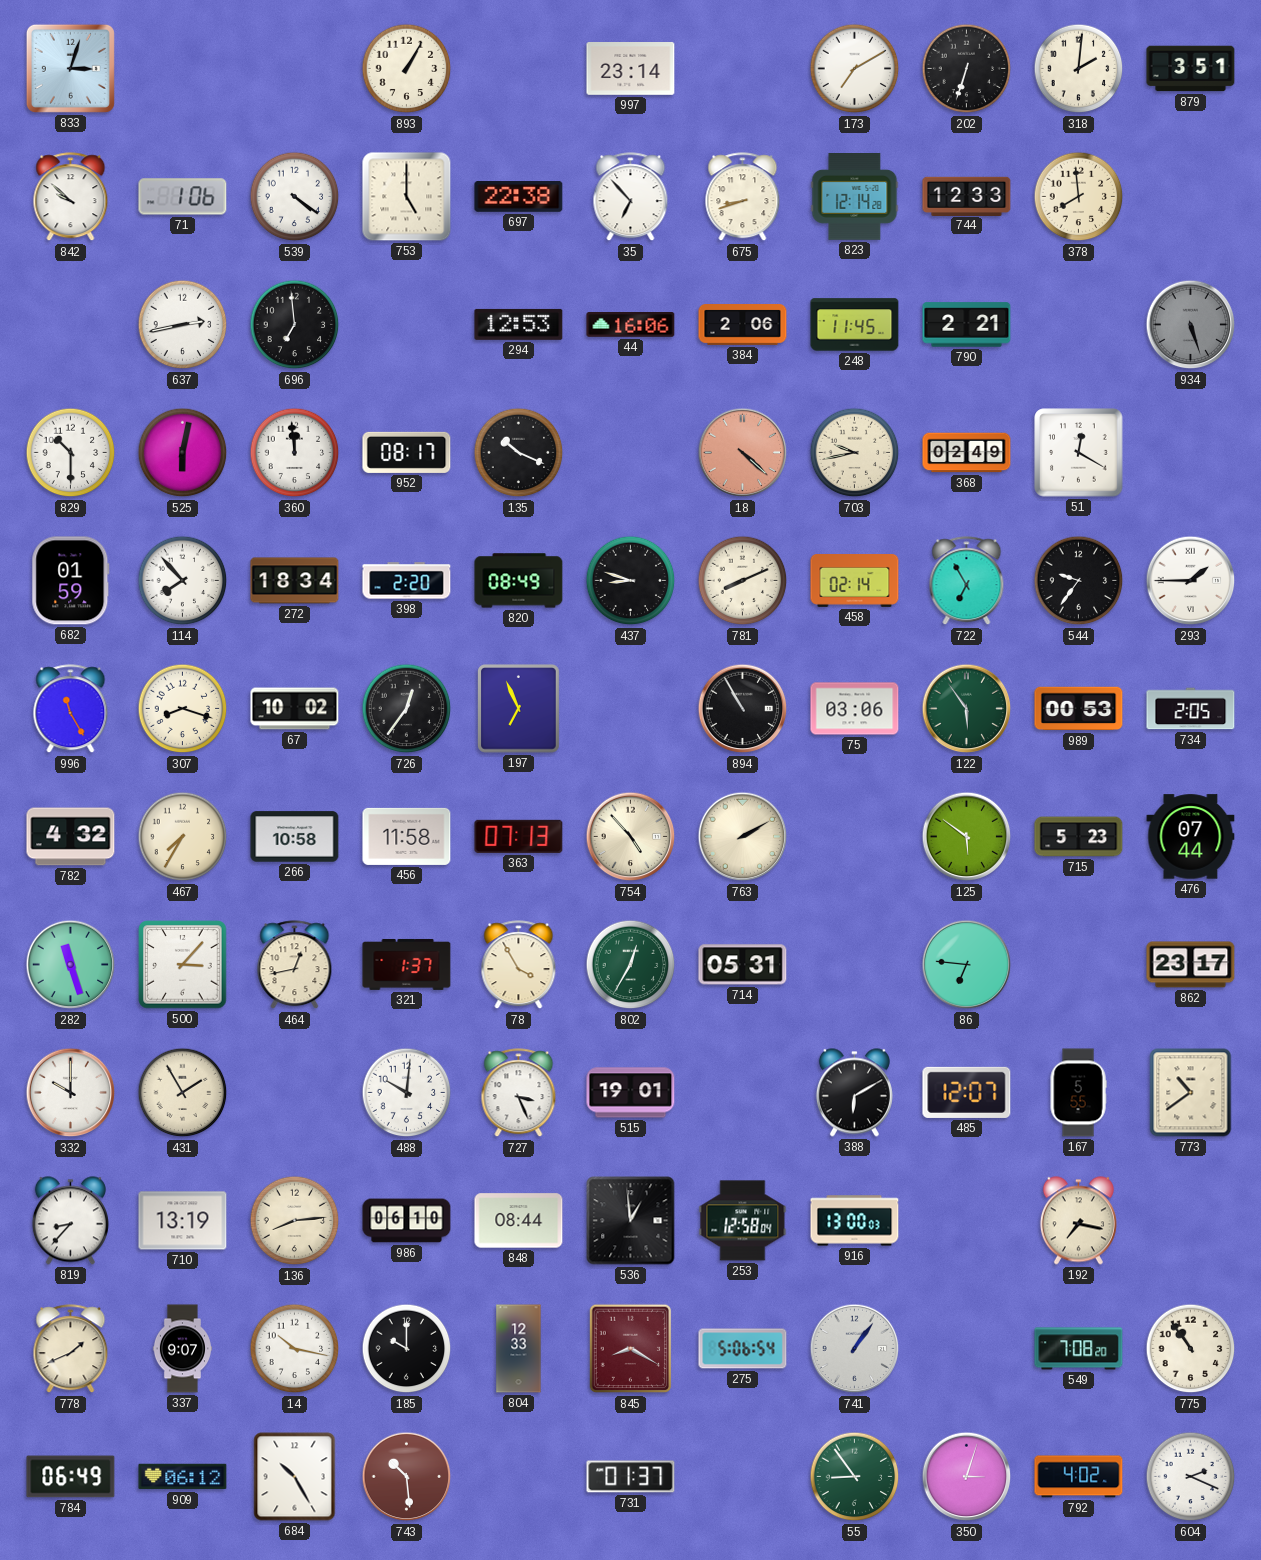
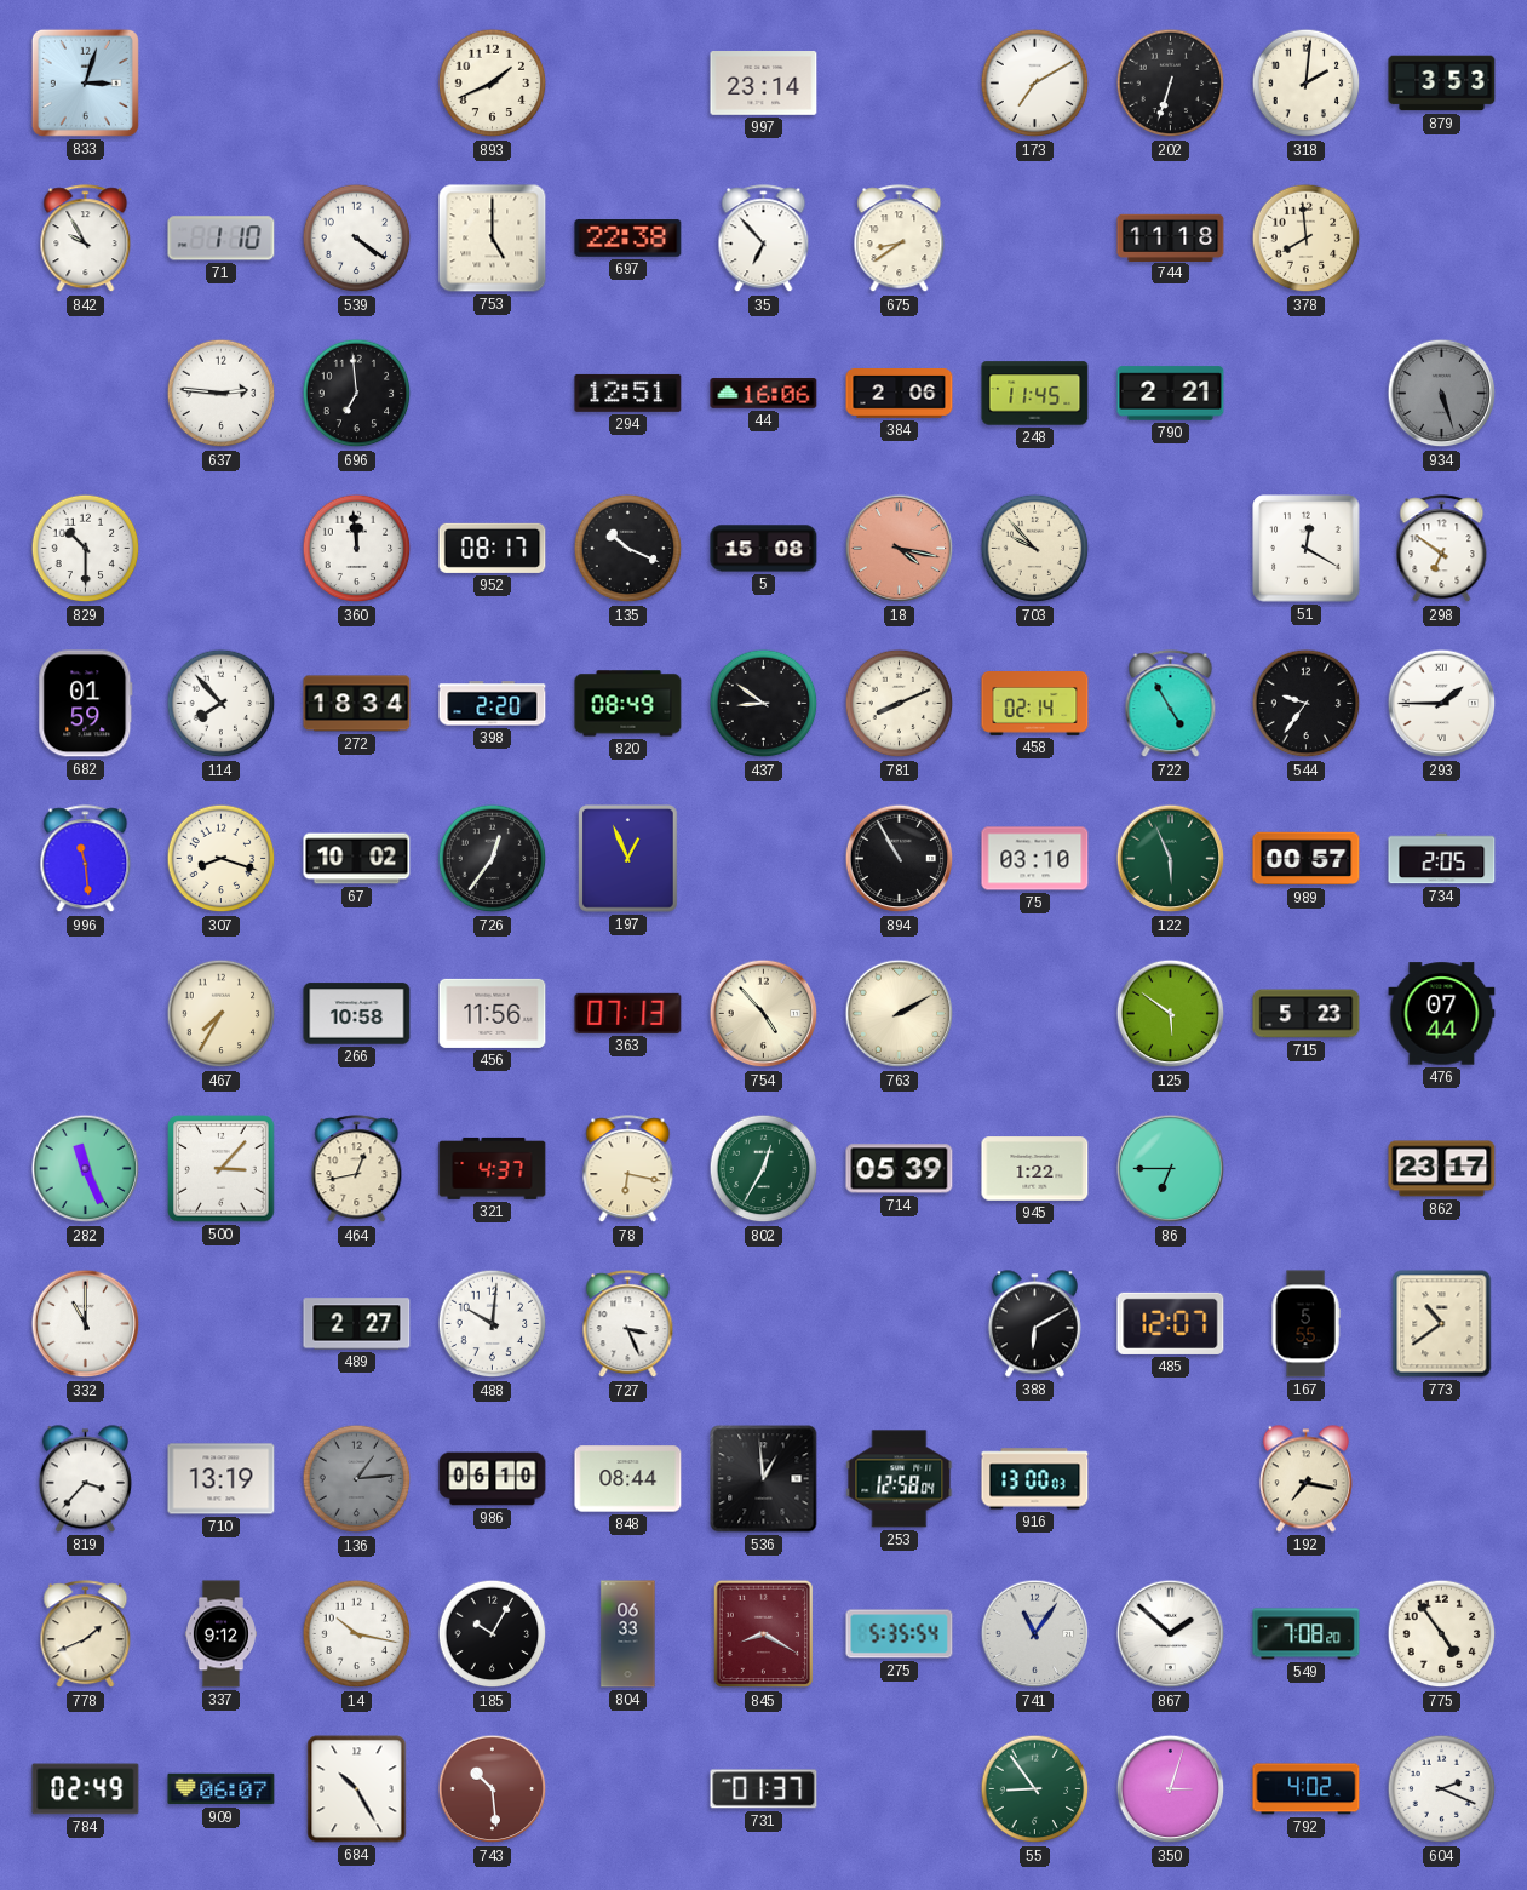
893: 1:05 -> 1:41
879: 3:51 -> 3:53
842: 9:52 -> 9:55
71: 1:06 -> 1:10
675: 8:42 -> 8:39
823: 12:14 -> none
744: 12:33 -> 11:18
637: 2:43 -> 2:46
294: 12:53 -> 12:51
525: 6:02 -> none
5: none -> 15:08
18: 4:22 -> 4:17
703: 9:43 -> 9:53
368: 02:49 -> none
298: none -> 6:51
437: 8:48 -> 8:51
722: 6:55 -> 4:55
996: 11:25 -> 11:29
197: 6:56 -> 12:56
75: 03:06 -> 03:10
122: 5:54 -> 5:56
989: 00:53 -> 00:57
782: 4:32 -> none
456: 11:58 -> 11:56
282: 11:27 -> 11:26
321: 1:37 -> 4:37
78: 3:55 -> 6:17
714: 05:31 -> 05:39
945: none -> 1:22
86: 6:46 -> 6:45
332: 10:00 -> 11:00
431: 1:55 -> none
489: none -> 2:27
515: 19:01 -> none
819: 8:37 -> 3:37
136: 8:14 -> 1:14
136 dial: cream -> grey
337: 9:07 -> 9:12
185: 10:00 -> 10:05
804: 12:33 -> 06:33
275: 5:06 -> 5:35
741: 1:06 -> 11:06
867: none -> 1:52
775: 10:54 -> 4:54
784: 06:49 -> 02:49
909: 06:12 -> 06:07
